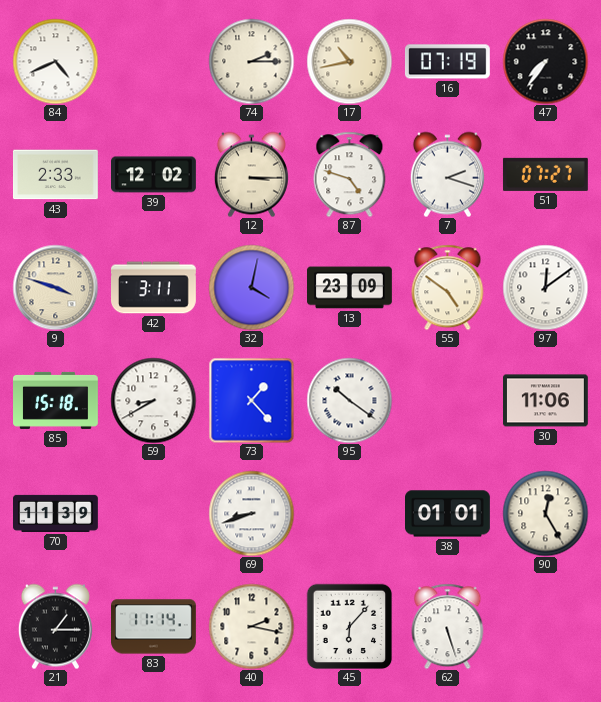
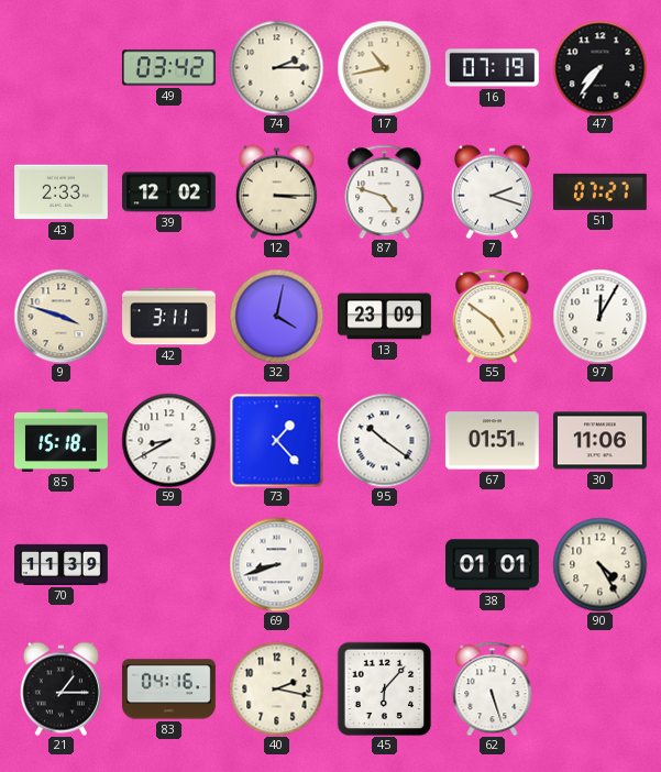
84: 4:41 -> none
49: none -> 03:42
97: 12:09 -> 12:05
67: none -> 01:51
90: 12:25 -> 4:25
83: 11:14 -> 04:16
